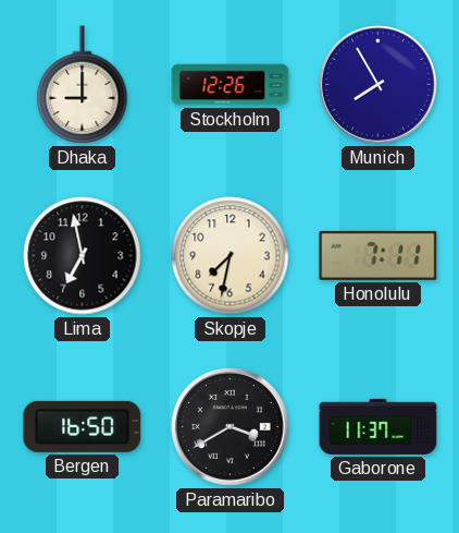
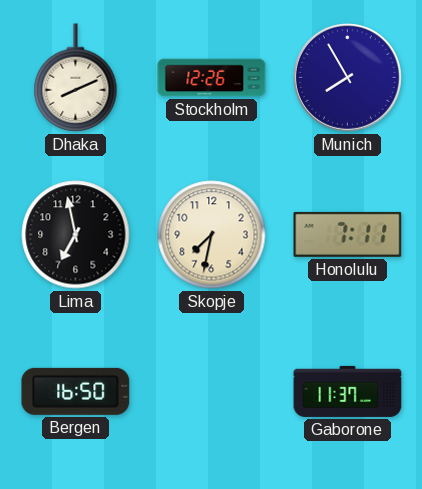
Dhaka: 9:00 -> 8:11
Paramaribo: 3:40 -> none
